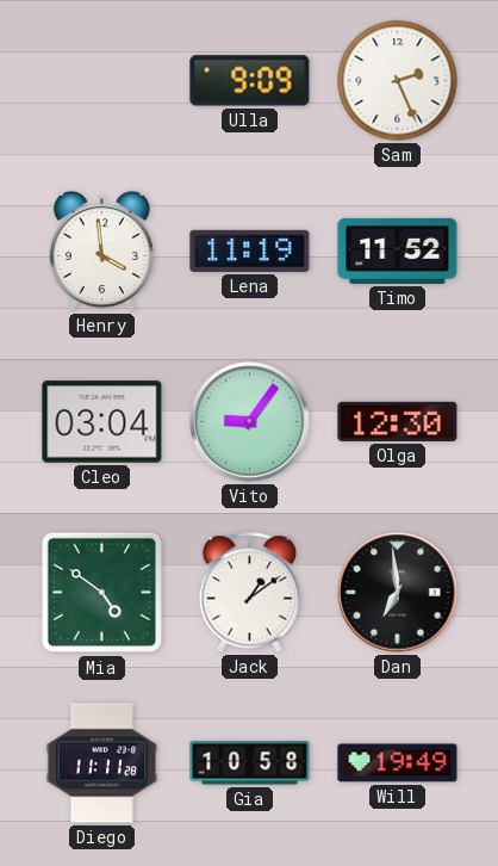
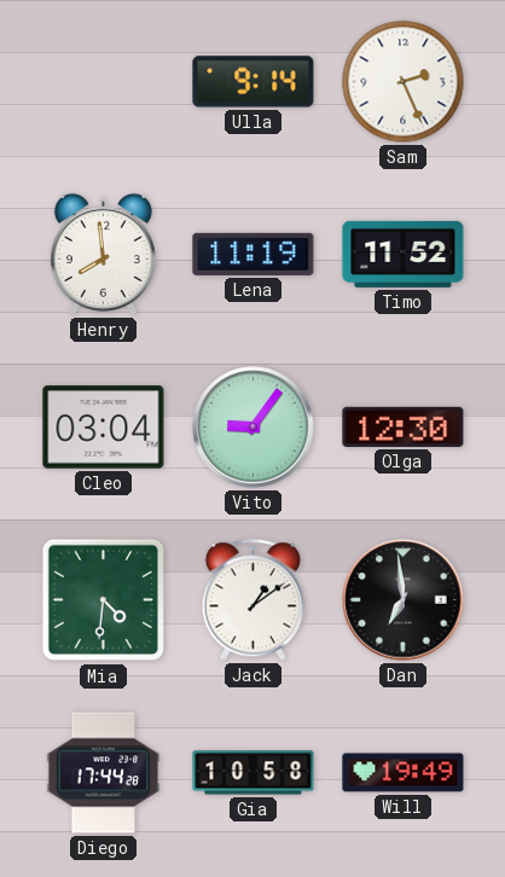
Ulla: 9:09 -> 9:14
Henry: 3:59 -> 7:59
Mia: 4:51 -> 4:31
Diego: 11:11 -> 17:44
